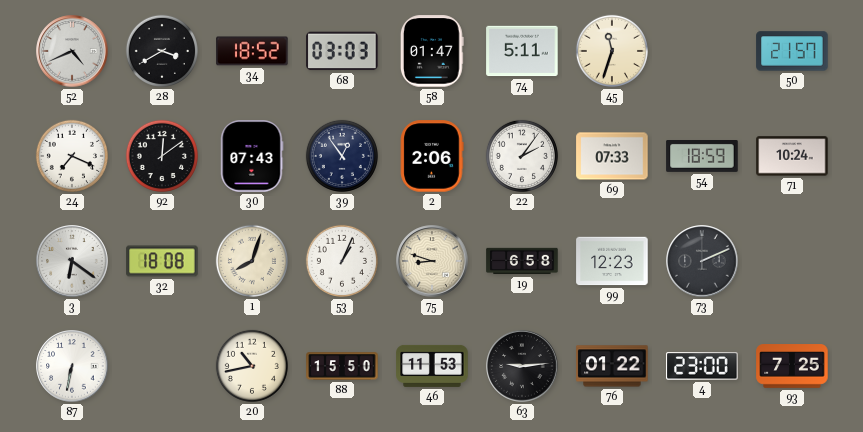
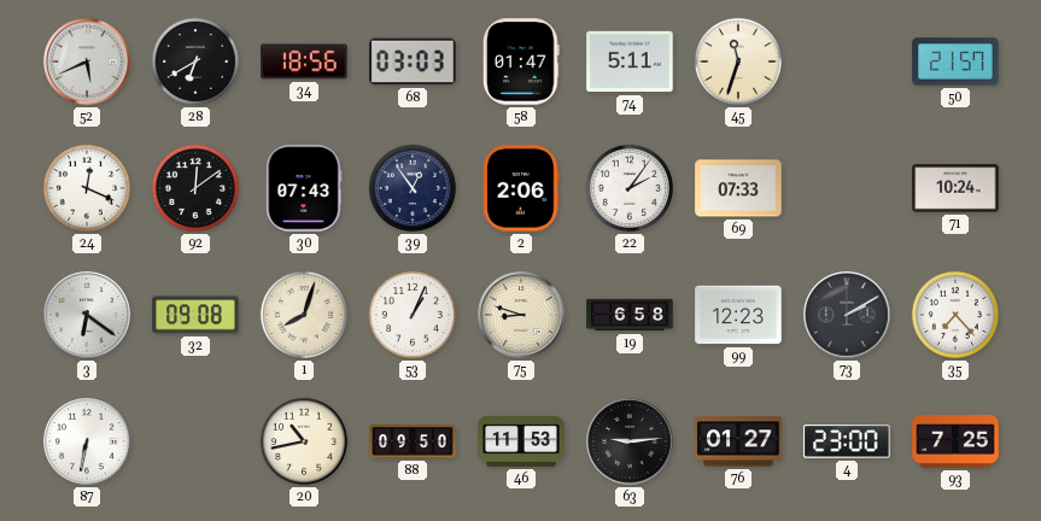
52: 4:41 -> 5:41
28: 3:40 -> 6:40
34: 18:52 -> 18:56
24: 7:19 -> 12:19
54: 18:59 -> none
32: 18:08 -> 09:08
73: 2:11 -> 2:10
35: none -> 7:23
88: 15:50 -> 09:50
76: 01:22 -> 01:27
